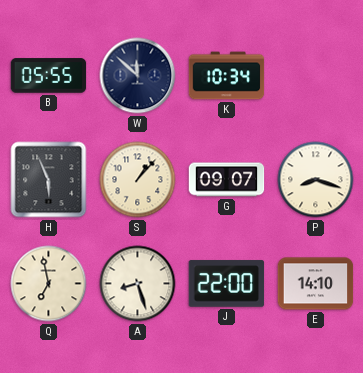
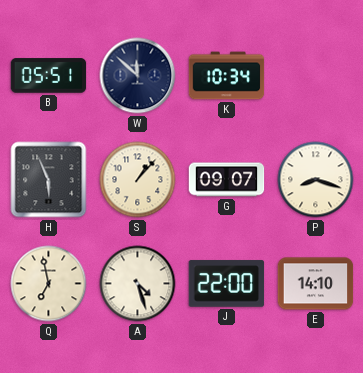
B: 05:55 -> 05:51
A: 8:27 -> 4:27
